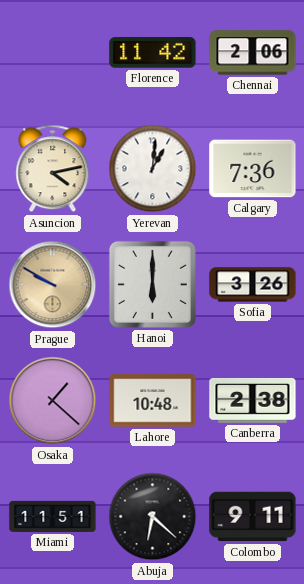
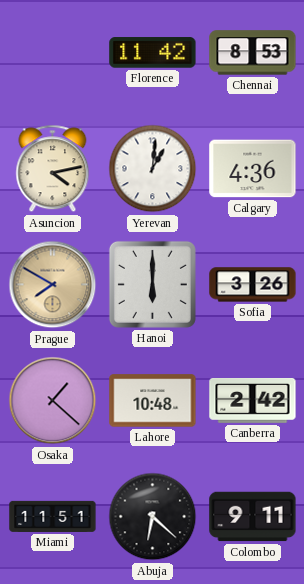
Chennai: 2:06 -> 8:53
Calgary: 7:36 -> 4:36
Prague: 9:50 -> 7:50
Canberra: 2:38 -> 2:42
